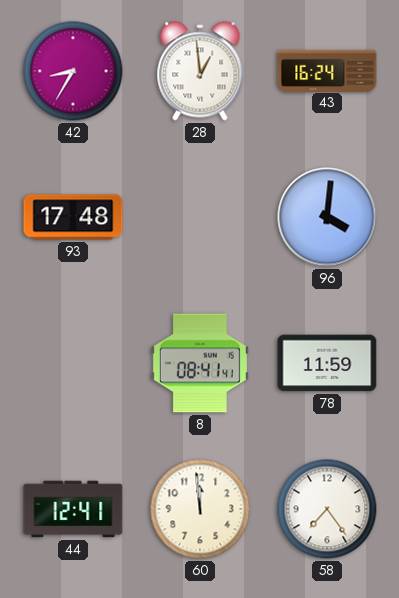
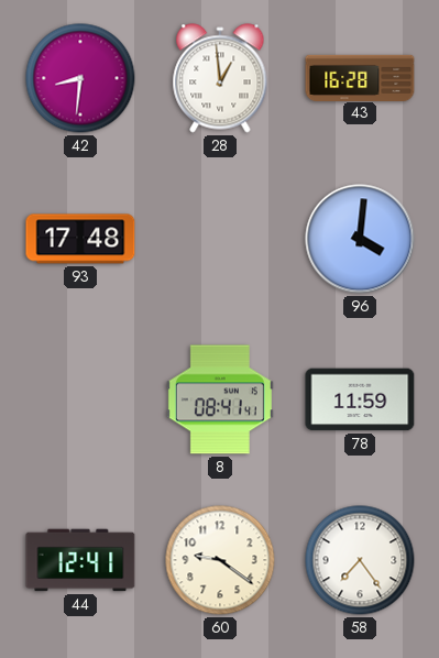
42: 8:35 -> 8:31
43: 16:24 -> 16:28
60: 11:59 -> 9:21
